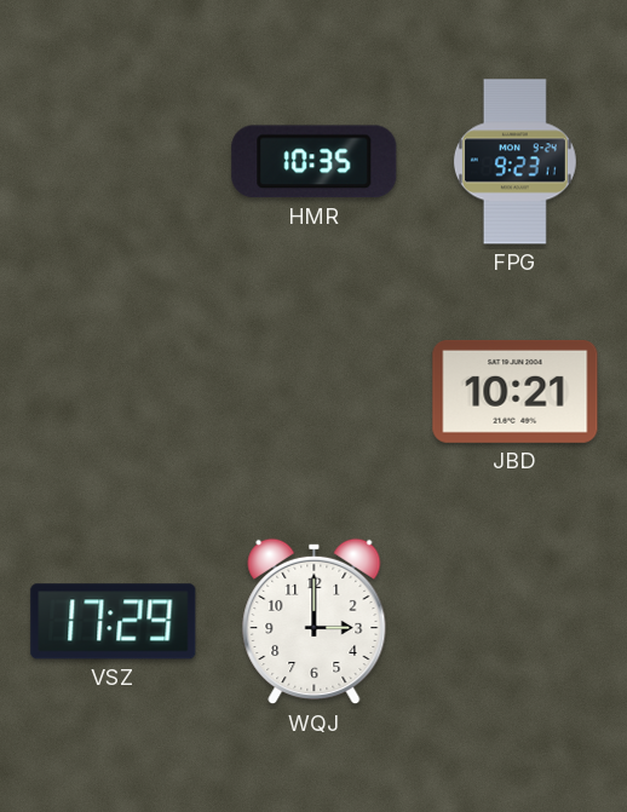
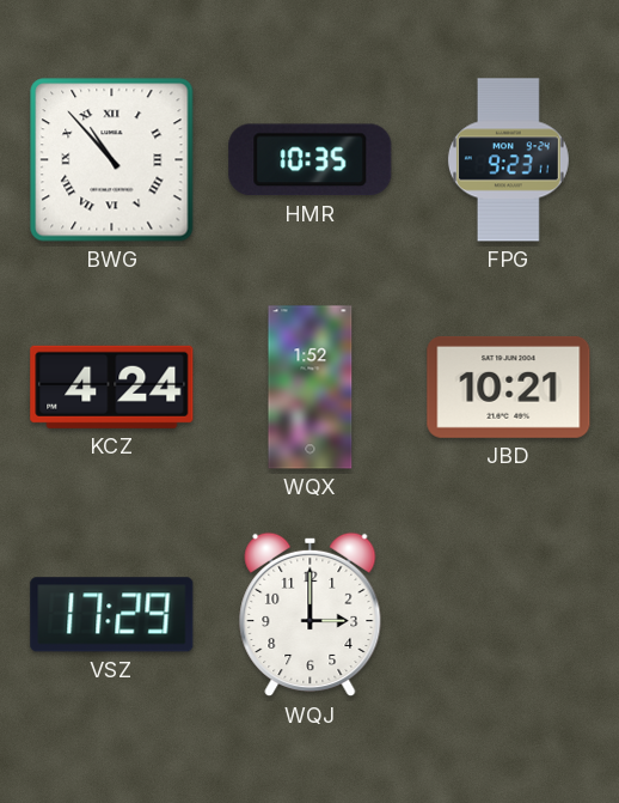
BWG: none -> 10:53
KCZ: none -> 4:24
WQX: none -> 1:52
